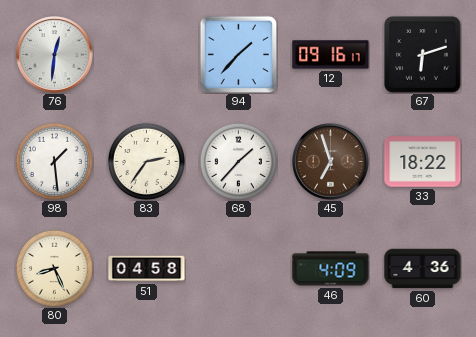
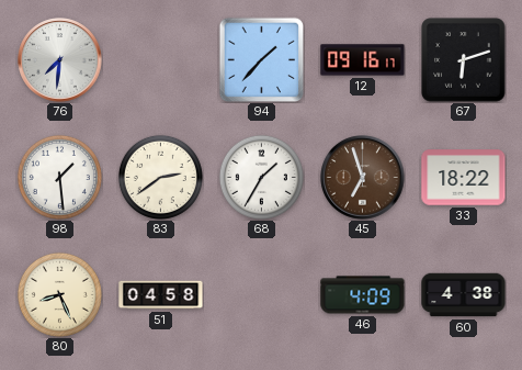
76: 12:31 -> 7:31
83: 2:36 -> 2:39
68: 1:37 -> 1:35
60: 4:36 -> 4:38
